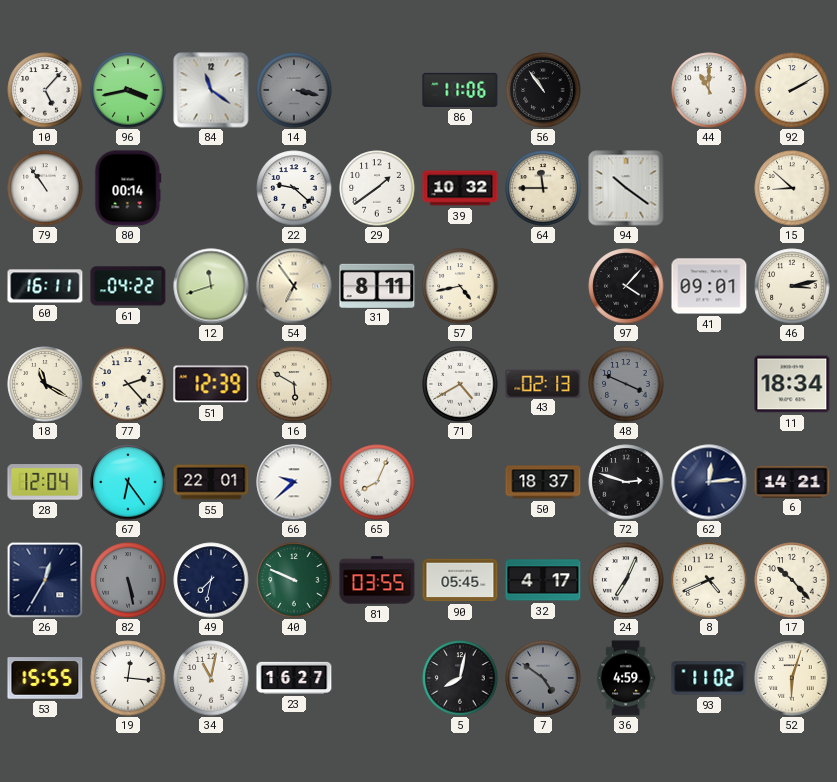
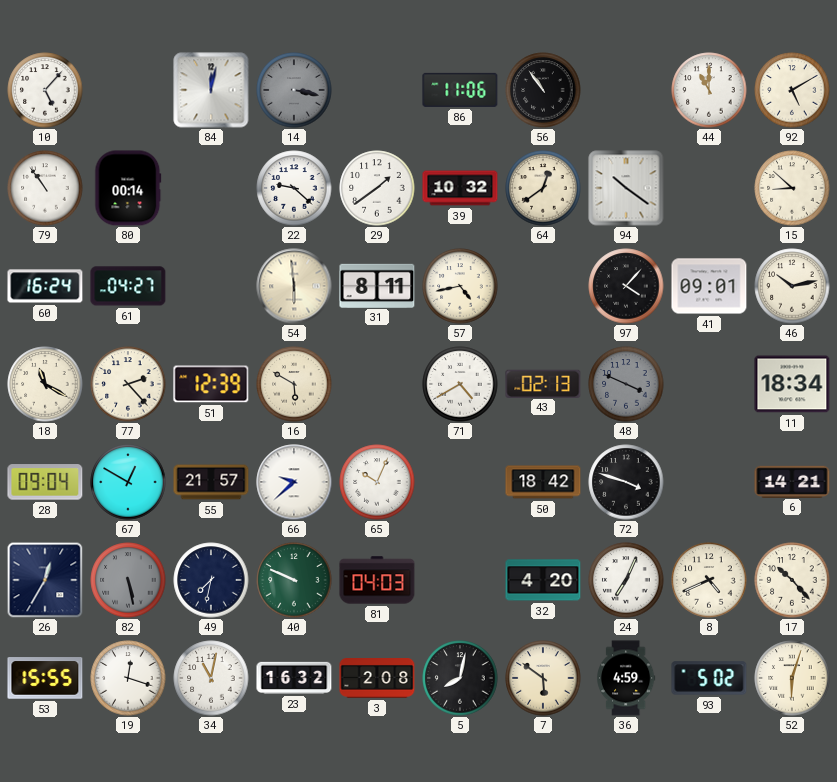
96: 3:43 -> none
84: 11:21 -> 12:02
92: 2:10 -> 5:10
64: 11:45 -> 12:39
60: 16:11 -> 16:24
61: 04:22 -> 04:27
12: 11:42 -> none
54: 6:54 -> 5:59
46: 3:13 -> 10:13
28: 12:04 -> 09:04
67: 6:24 -> 12:50
55: 22:01 -> 21:57
65: 8:04 -> 10:04
50: 18:37 -> 18:42
72: 2:48 -> 3:48
62: 12:14 -> none
81: 03:55 -> 04:03
90: 05:45 -> none
32: 4:17 -> 4:20
19: 12:16 -> 12:18
23: 16:27 -> 16:32
3: none -> 2:08
7: 4:51 -> 5:51
7 dial: grey -> cream
93: 11:02 -> 5:02
